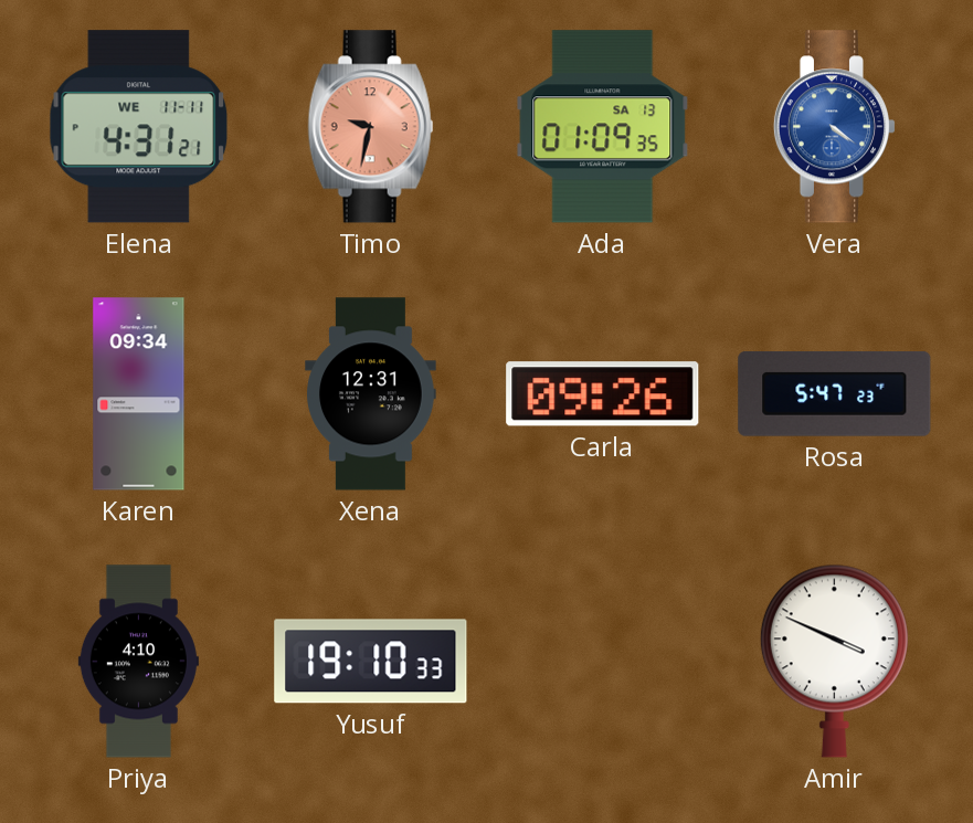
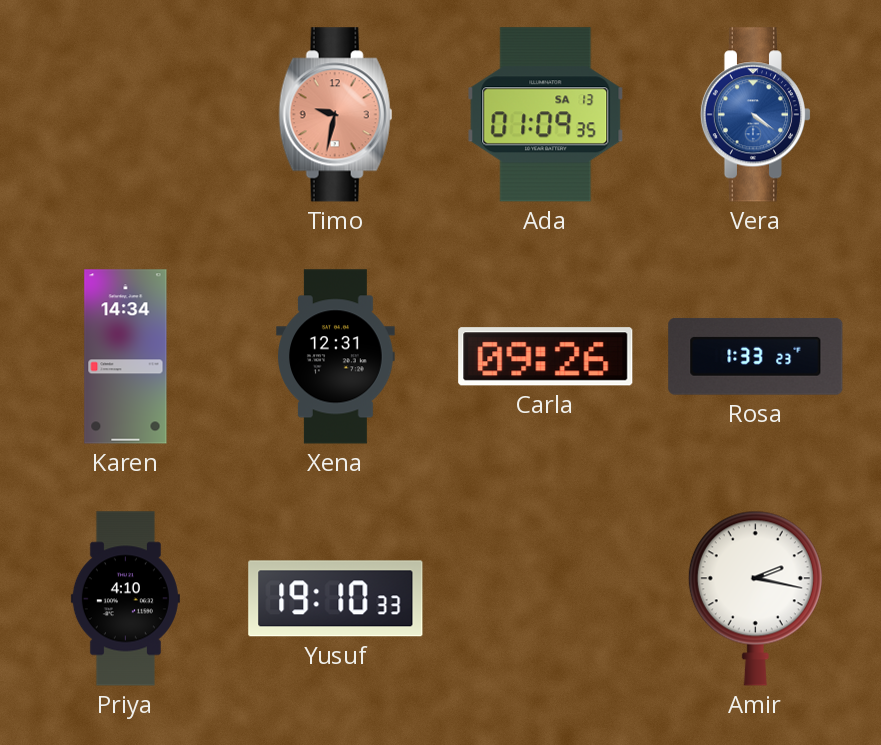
Elena: 4:31 -> none
Karen: 09:34 -> 14:34
Rosa: 5:47 -> 1:33
Amir: 3:49 -> 2:17
